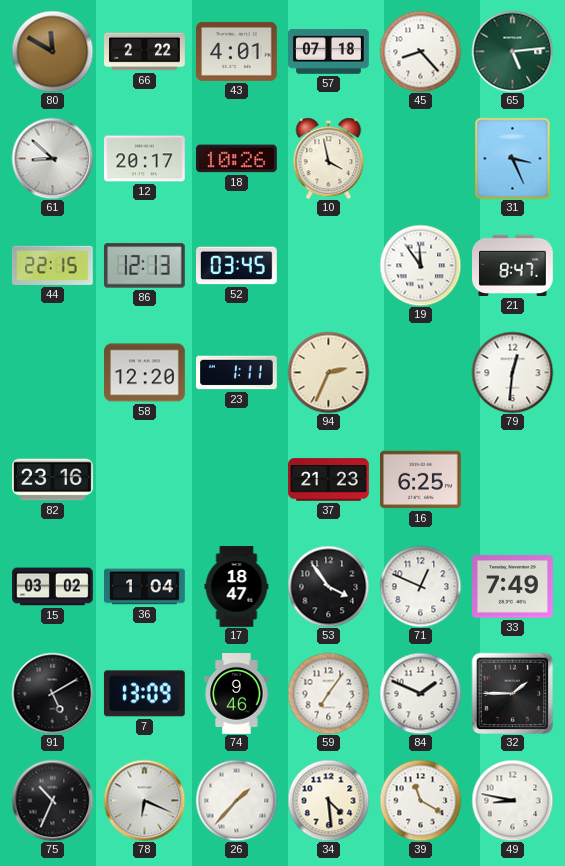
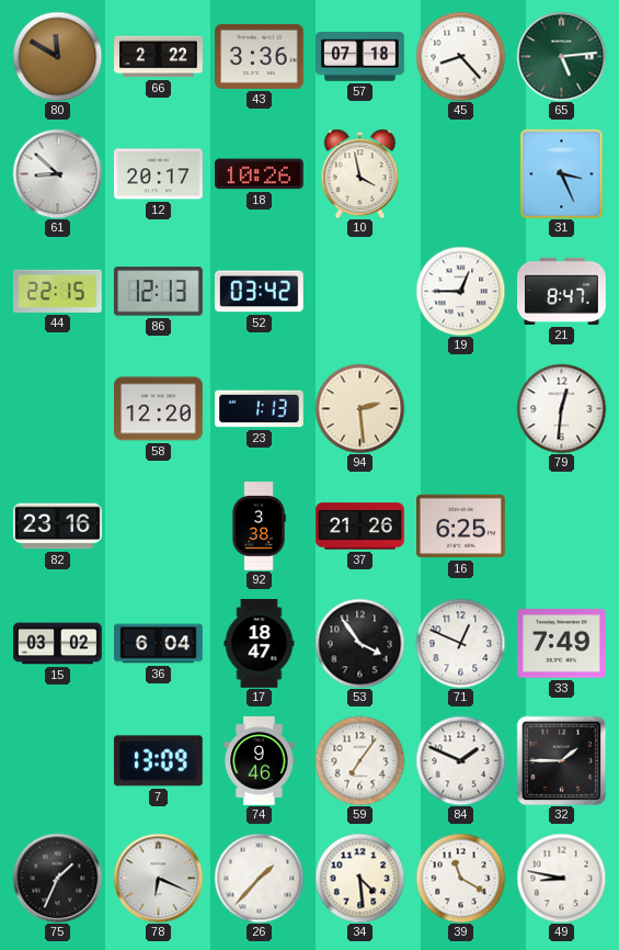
43: 4:01 -> 3:36
52: 03:45 -> 03:42
19: 11:54 -> 12:45
23: 1:11 -> 1:13
94: 2:34 -> 2:29
92: none -> 3:38
37: 21:23 -> 21:26
36: 1:04 -> 6:04
91: 5:10 -> none
75: 10:34 -> 1:34
